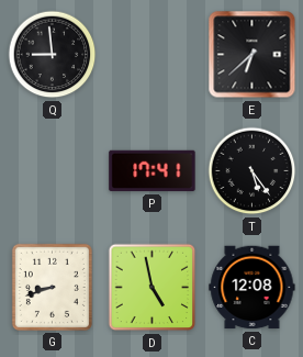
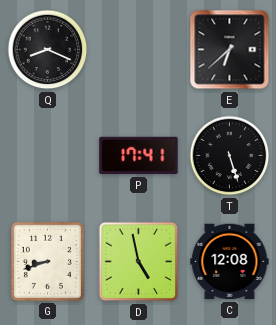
Q: 8:59 -> 8:19
T: 5:24 -> 5:27
